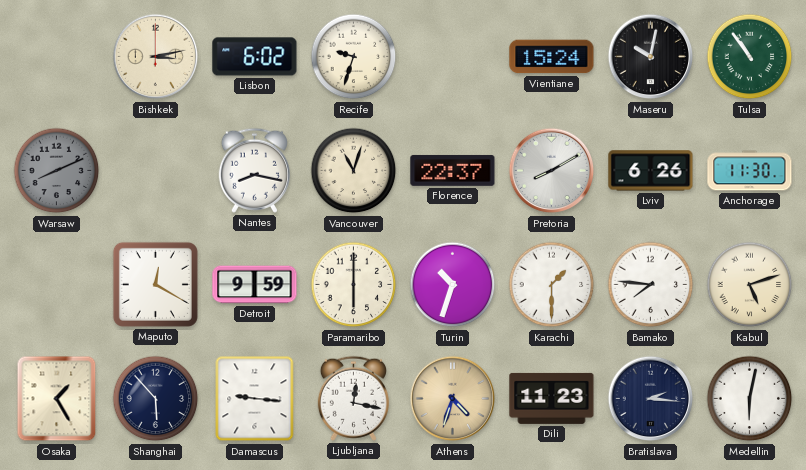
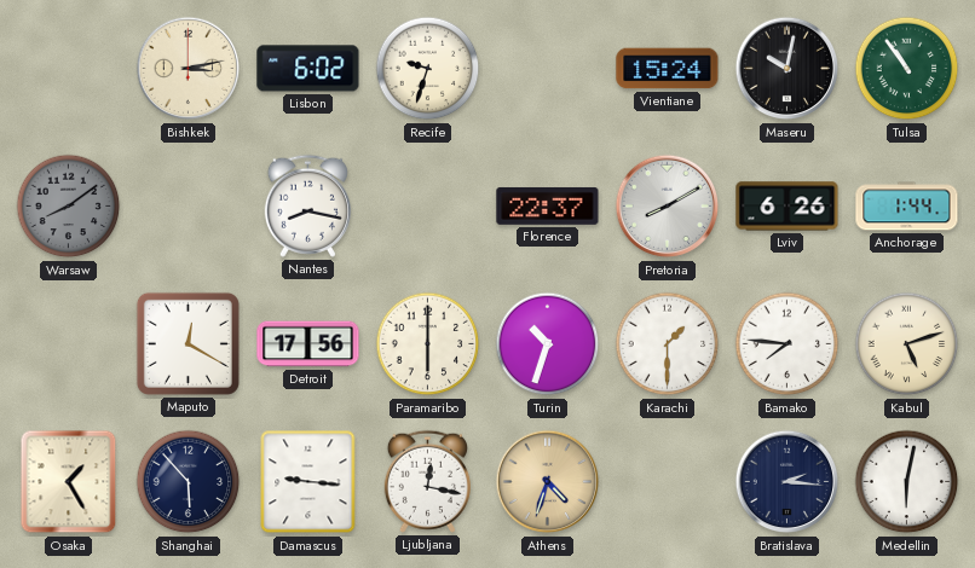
Warsaw: 8:11 -> 8:09
Vancouver: 11:03 -> none
Anchorage: 11:30 -> 1:44
Detroit: 9:59 -> 17:56
Dili: 11:23 -> none
